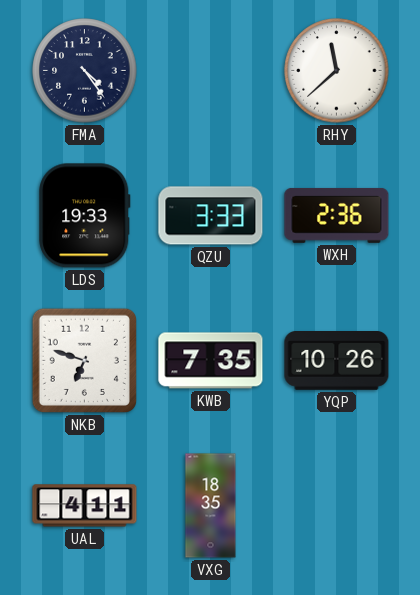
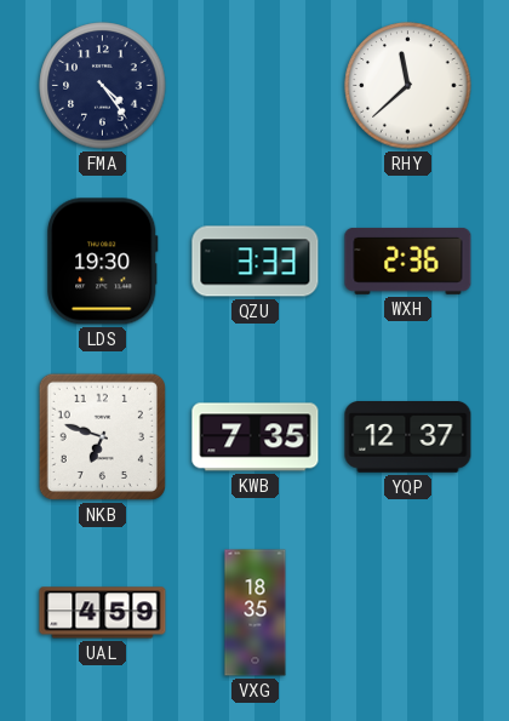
LDS: 19:33 -> 19:30
YQP: 10:26 -> 12:37
UAL: 4:11 -> 4:59
